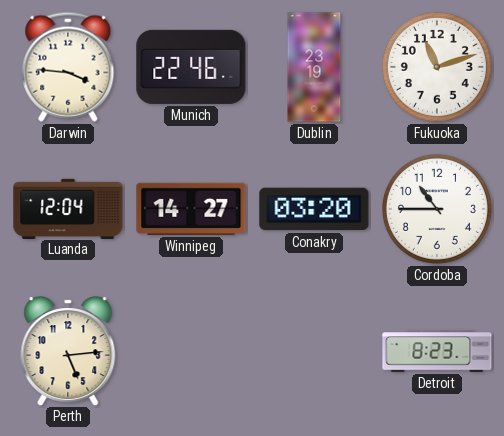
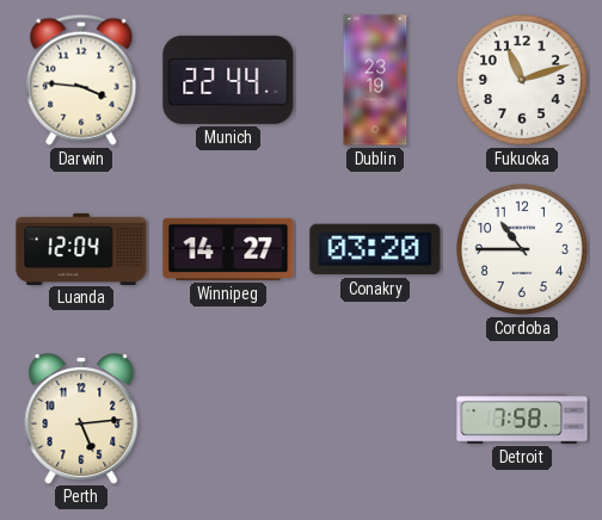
Munich: 22:46 -> 22:44
Detroit: 8:23 -> 7:58
